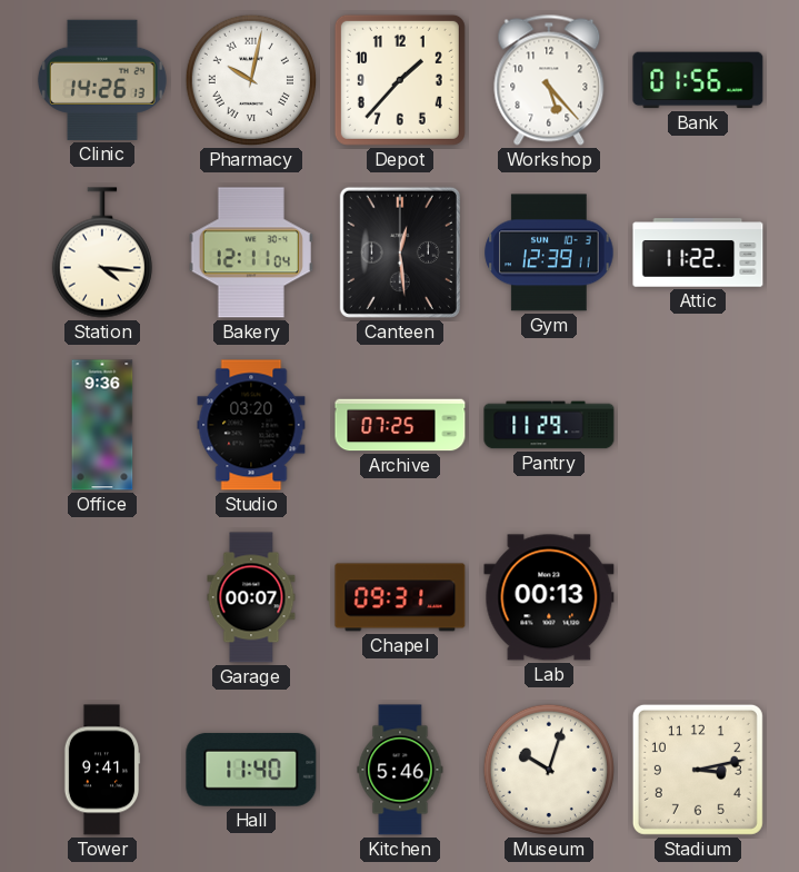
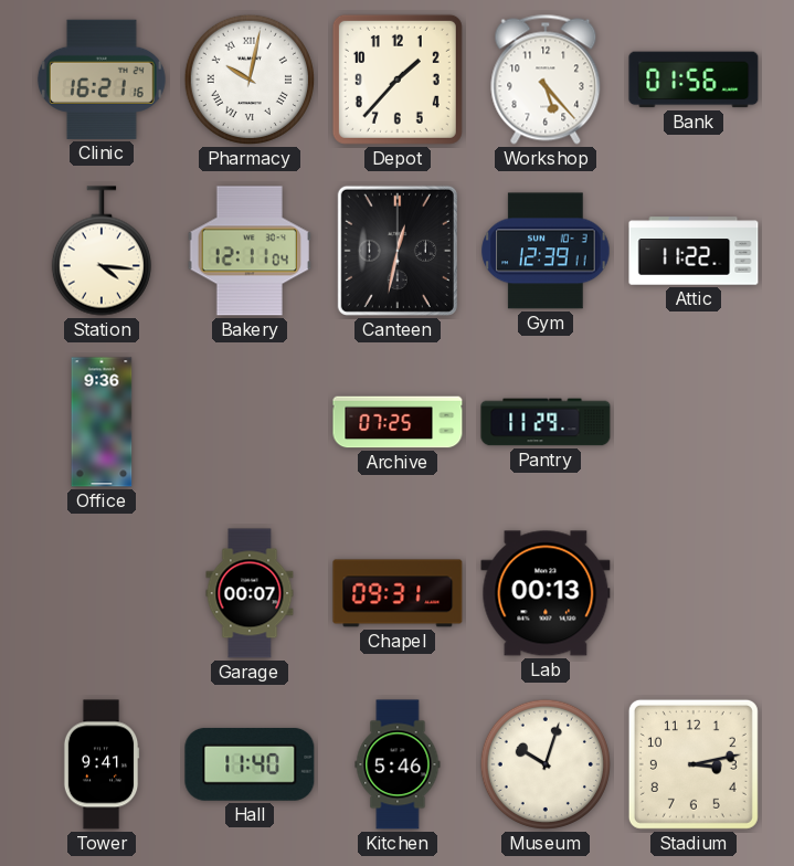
Clinic: 14:26 -> 16:21
Canteen: 12:29 -> 12:32
Studio: 03:20 -> none
